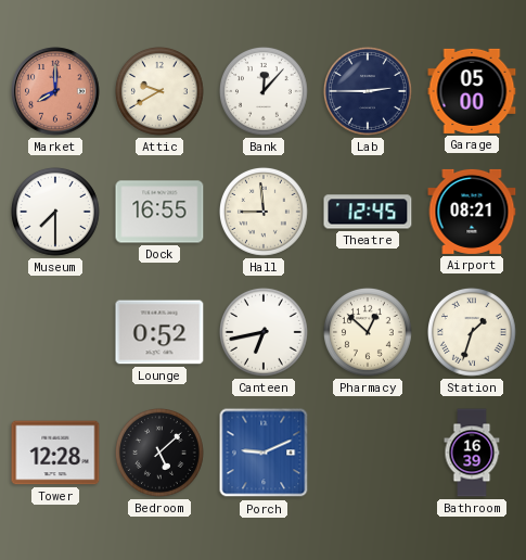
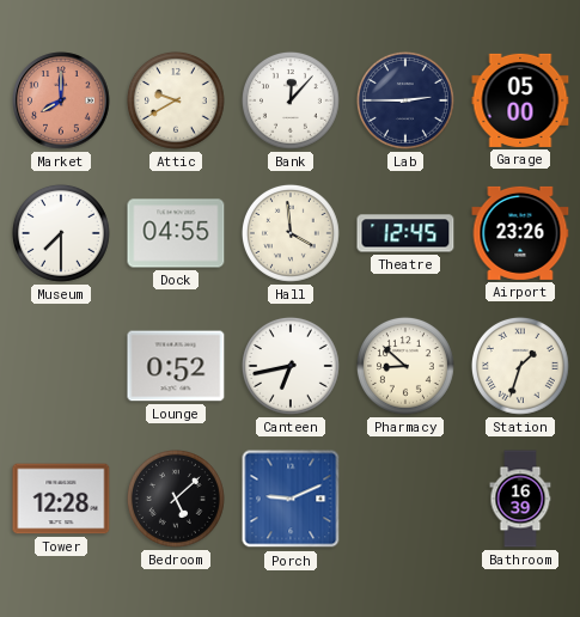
Dock: 16:55 -> 04:55
Hall: 8:59 -> 3:59
Airport: 08:21 -> 23:26
Pharmacy: 12:52 -> 8:52
